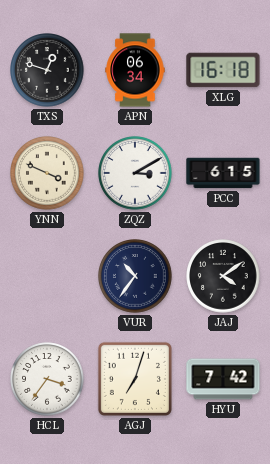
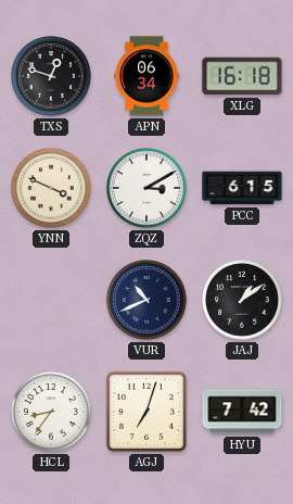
VUR: 10:36 -> 10:41
JAJ: 4:09 -> 1:09
HCL: 3:36 -> 8:36
